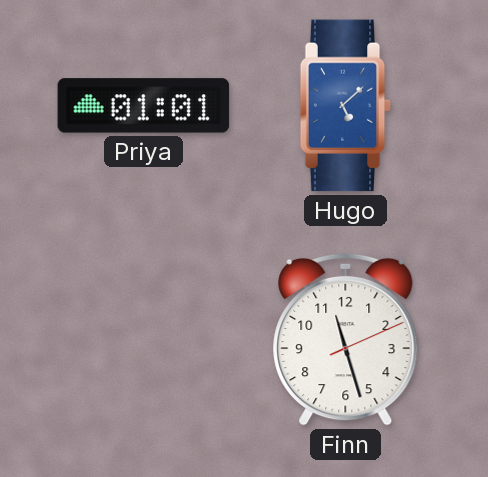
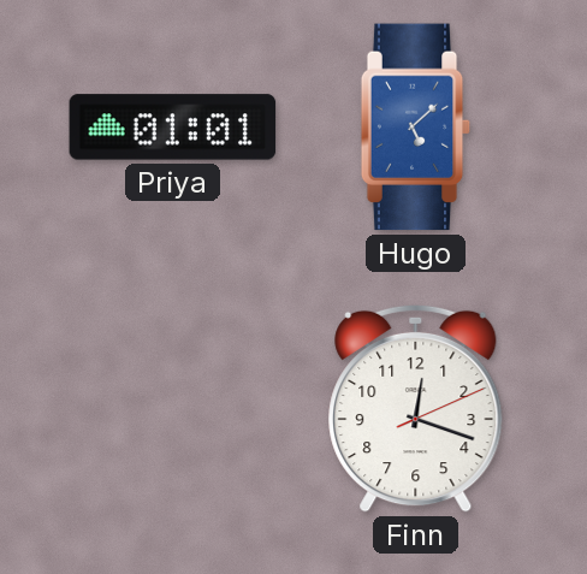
Finn: 11:27 -> 12:18
